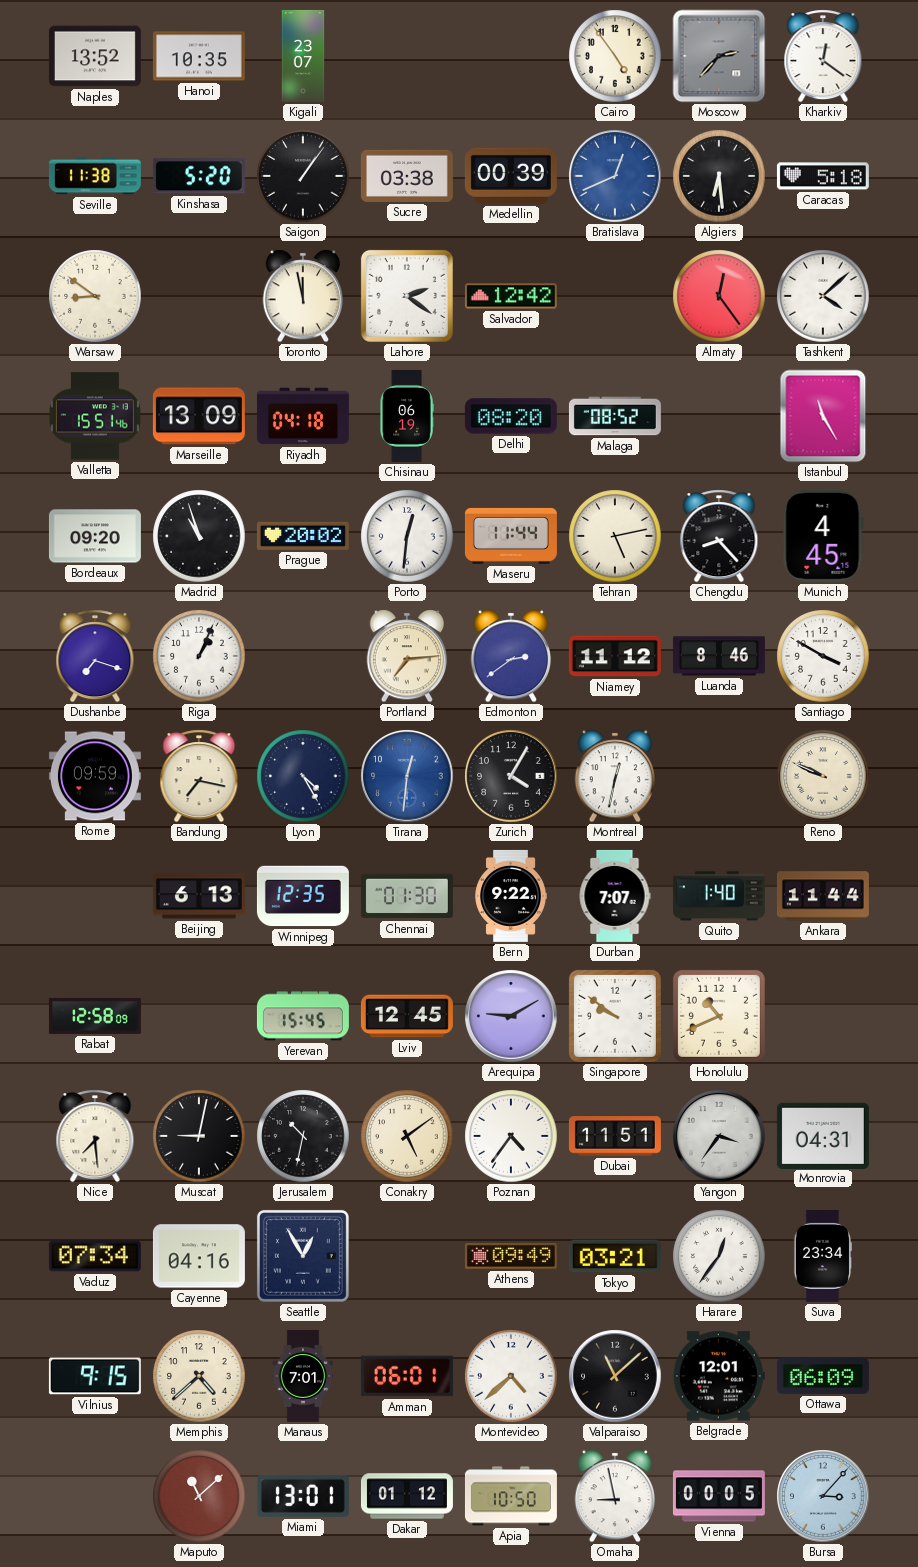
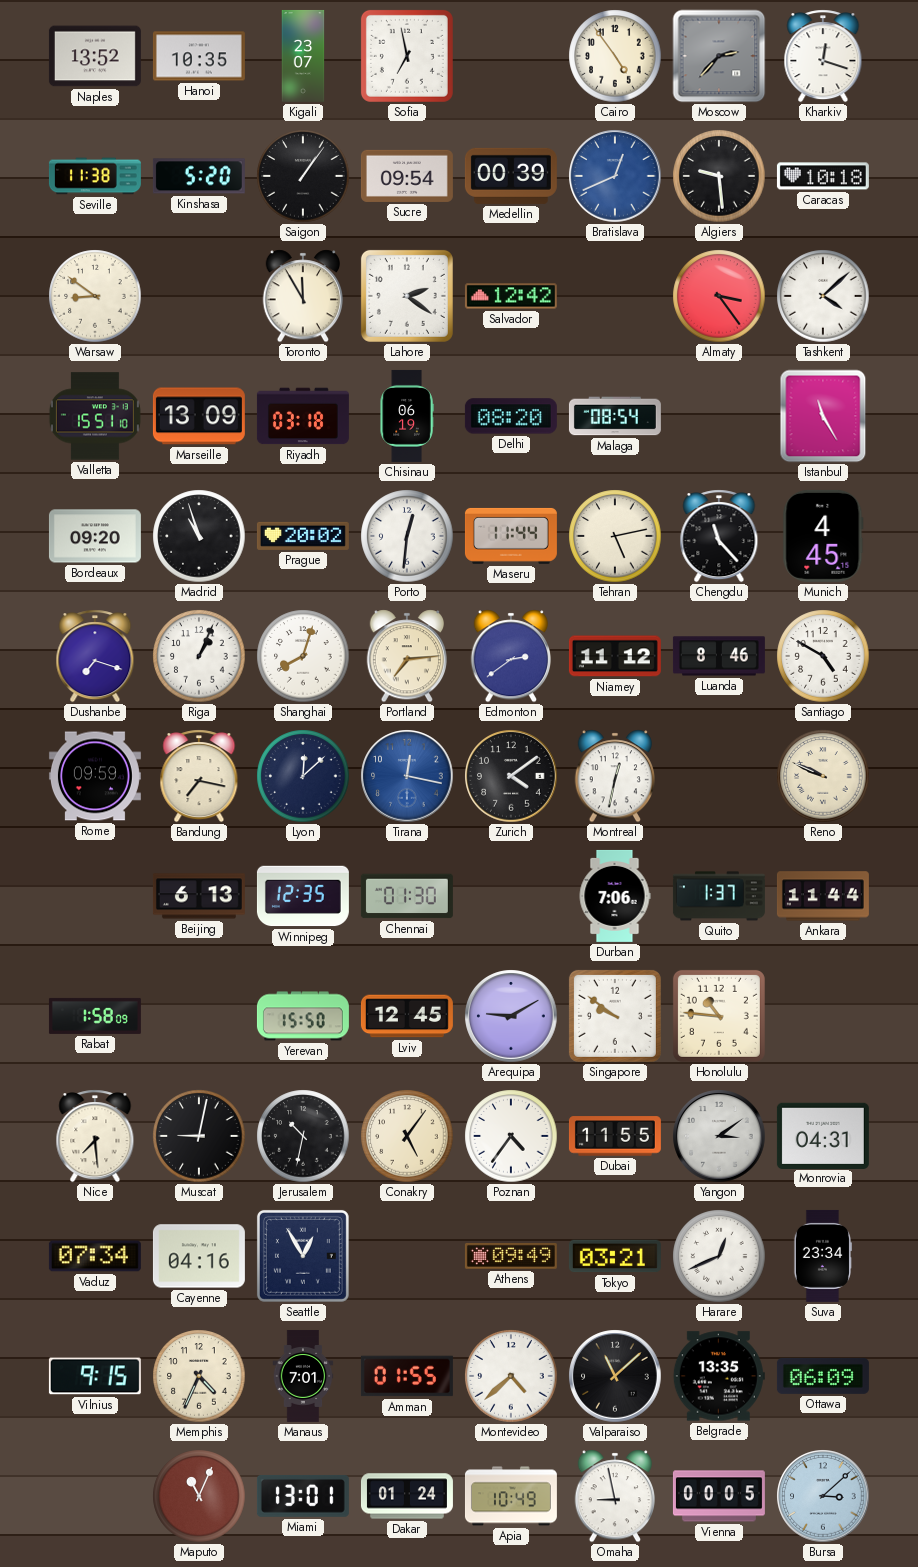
Sofia: none -> 6:58
Kharkiv: 12:21 -> 12:18
Sucre: 03:38 -> 09:54
Algiers: 6:29 -> 9:29
Caracas: 5:18 -> 10:18
Toronto: 11:58 -> 11:55
Almaty: 12:24 -> 3:24
Valletta: 15:51:46 -> 15:51:10
Riyadh: 04:18 -> 03:18
Malaga: 08:52 -> 08:54
Chengdu: 8:23 -> 11:23
Shanghai: none -> 8:03
Santiago: 3:50 -> 4:50
Lyon: 4:25 -> 12:08
Tirana: 12:31 -> 12:17
Zurich: 4:05 -> 4:09
Bern: 9:22 -> none
Durban: 7:07 -> 7:06
Quito: 1:40 -> 1:37
Rabat: 12:58 -> 1:58
Yerevan: 15:45 -> 15:50
Honolulu: 10:41 -> 10:46
Conakry: 5:09 -> 5:06
Dubai: 11:51 -> 11:55
Yangon: 3:36 -> 3:09
Harare: 12:36 -> 12:41
Memphis: 4:38 -> 4:34
Amman: 06:01 -> 01:55
Belgrade: 12:01 -> 13:35
Maputo: 11:08 -> 11:04
Dakar: 01:12 -> 01:24
Apia: 10:50 -> 10:49
Bursa: 3:07 -> 3:08
